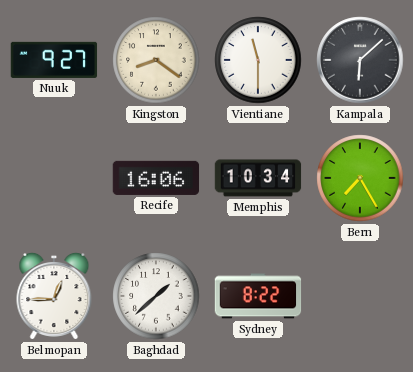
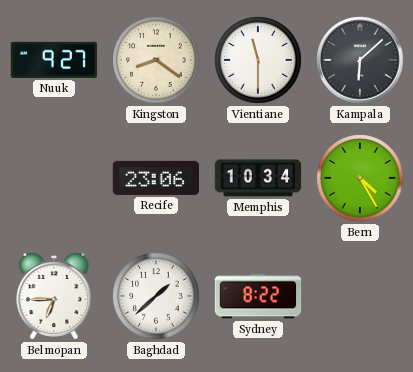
Recife: 16:06 -> 23:06
Bern: 7:25 -> 4:25
Belmopan: 12:45 -> 6:45
